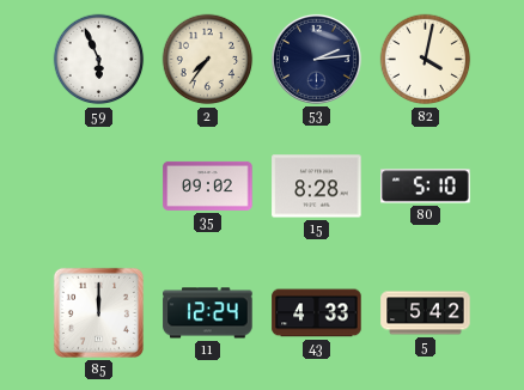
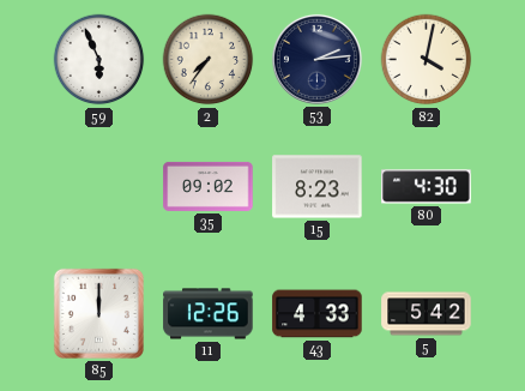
15: 8:28 -> 8:23
80: 5:10 -> 4:30
11: 12:24 -> 12:26
